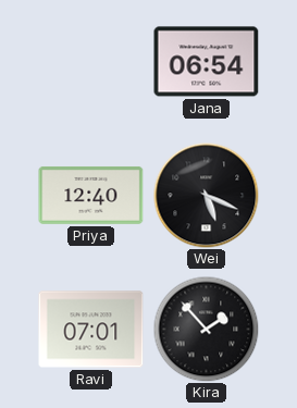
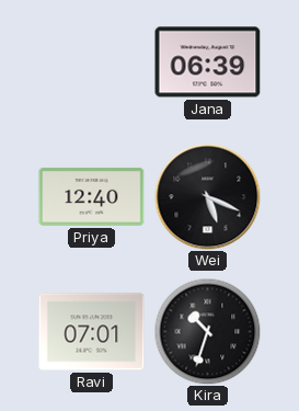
Jana: 06:54 -> 06:39
Kira: 1:53 -> 10:33
